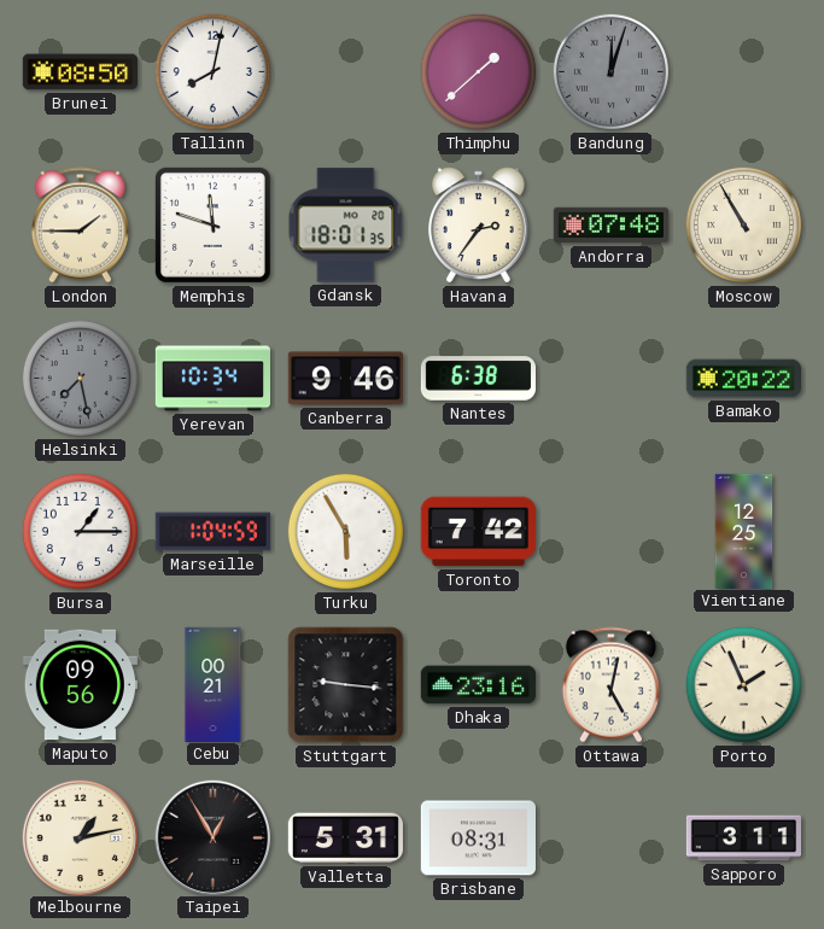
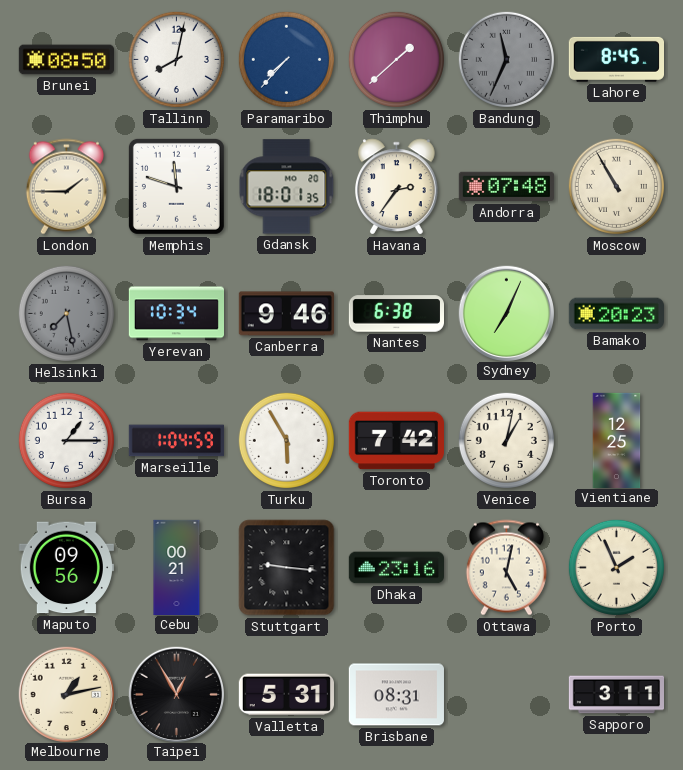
Paramaribo: none -> 7:37
Bandung: 12:03 -> 11:34
Lahore: none -> 8:45
Sydney: none -> 7:04
Bamako: 20:22 -> 20:23
Venice: none -> 1:02
